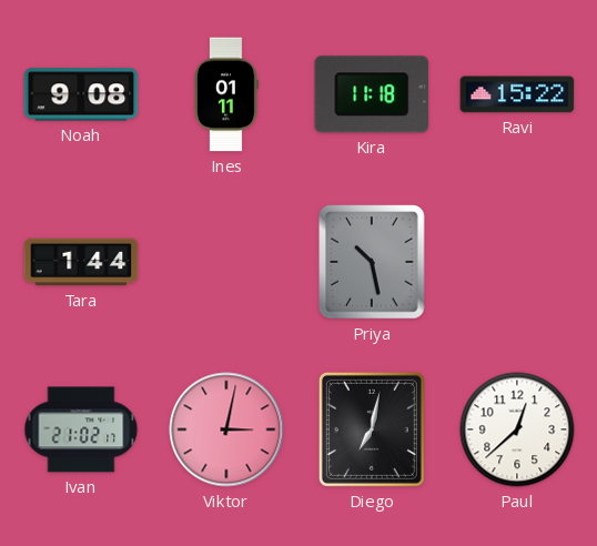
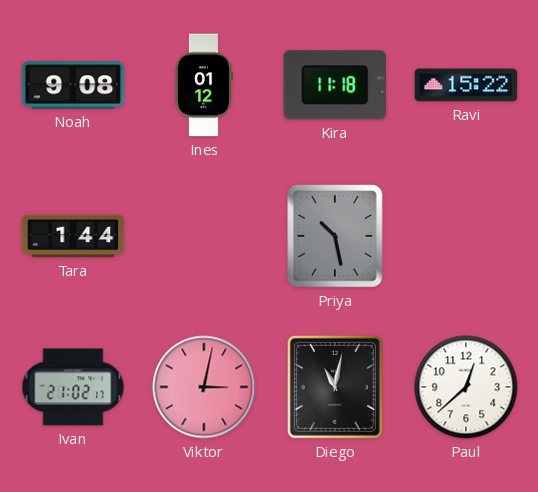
Ines: 01:11 -> 01:12
Diego: 7:02 -> 11:02
